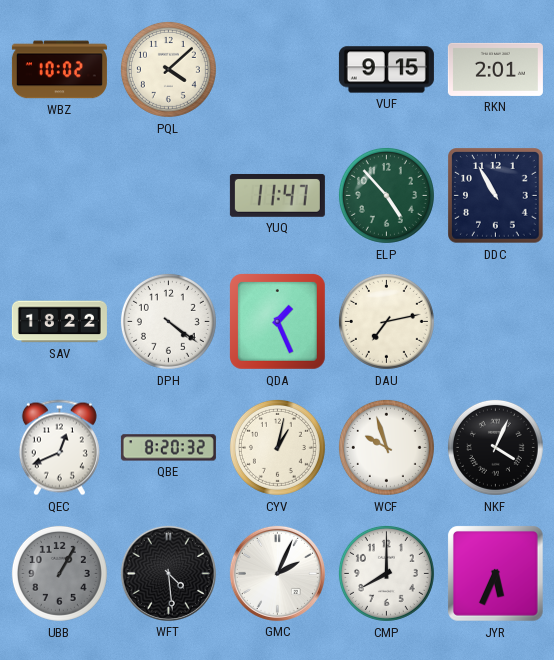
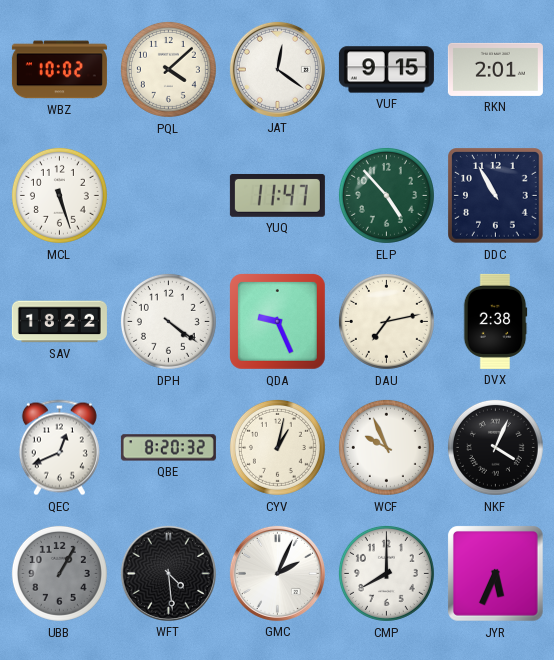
JAT: none -> 12:21
MCL: none -> 5:27
QDA: 1:26 -> 9:26
DVX: none -> 2:38
WCF: 9:57 -> 9:56
